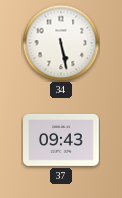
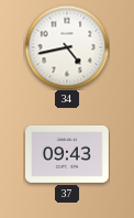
34: 5:28 -> 4:43
